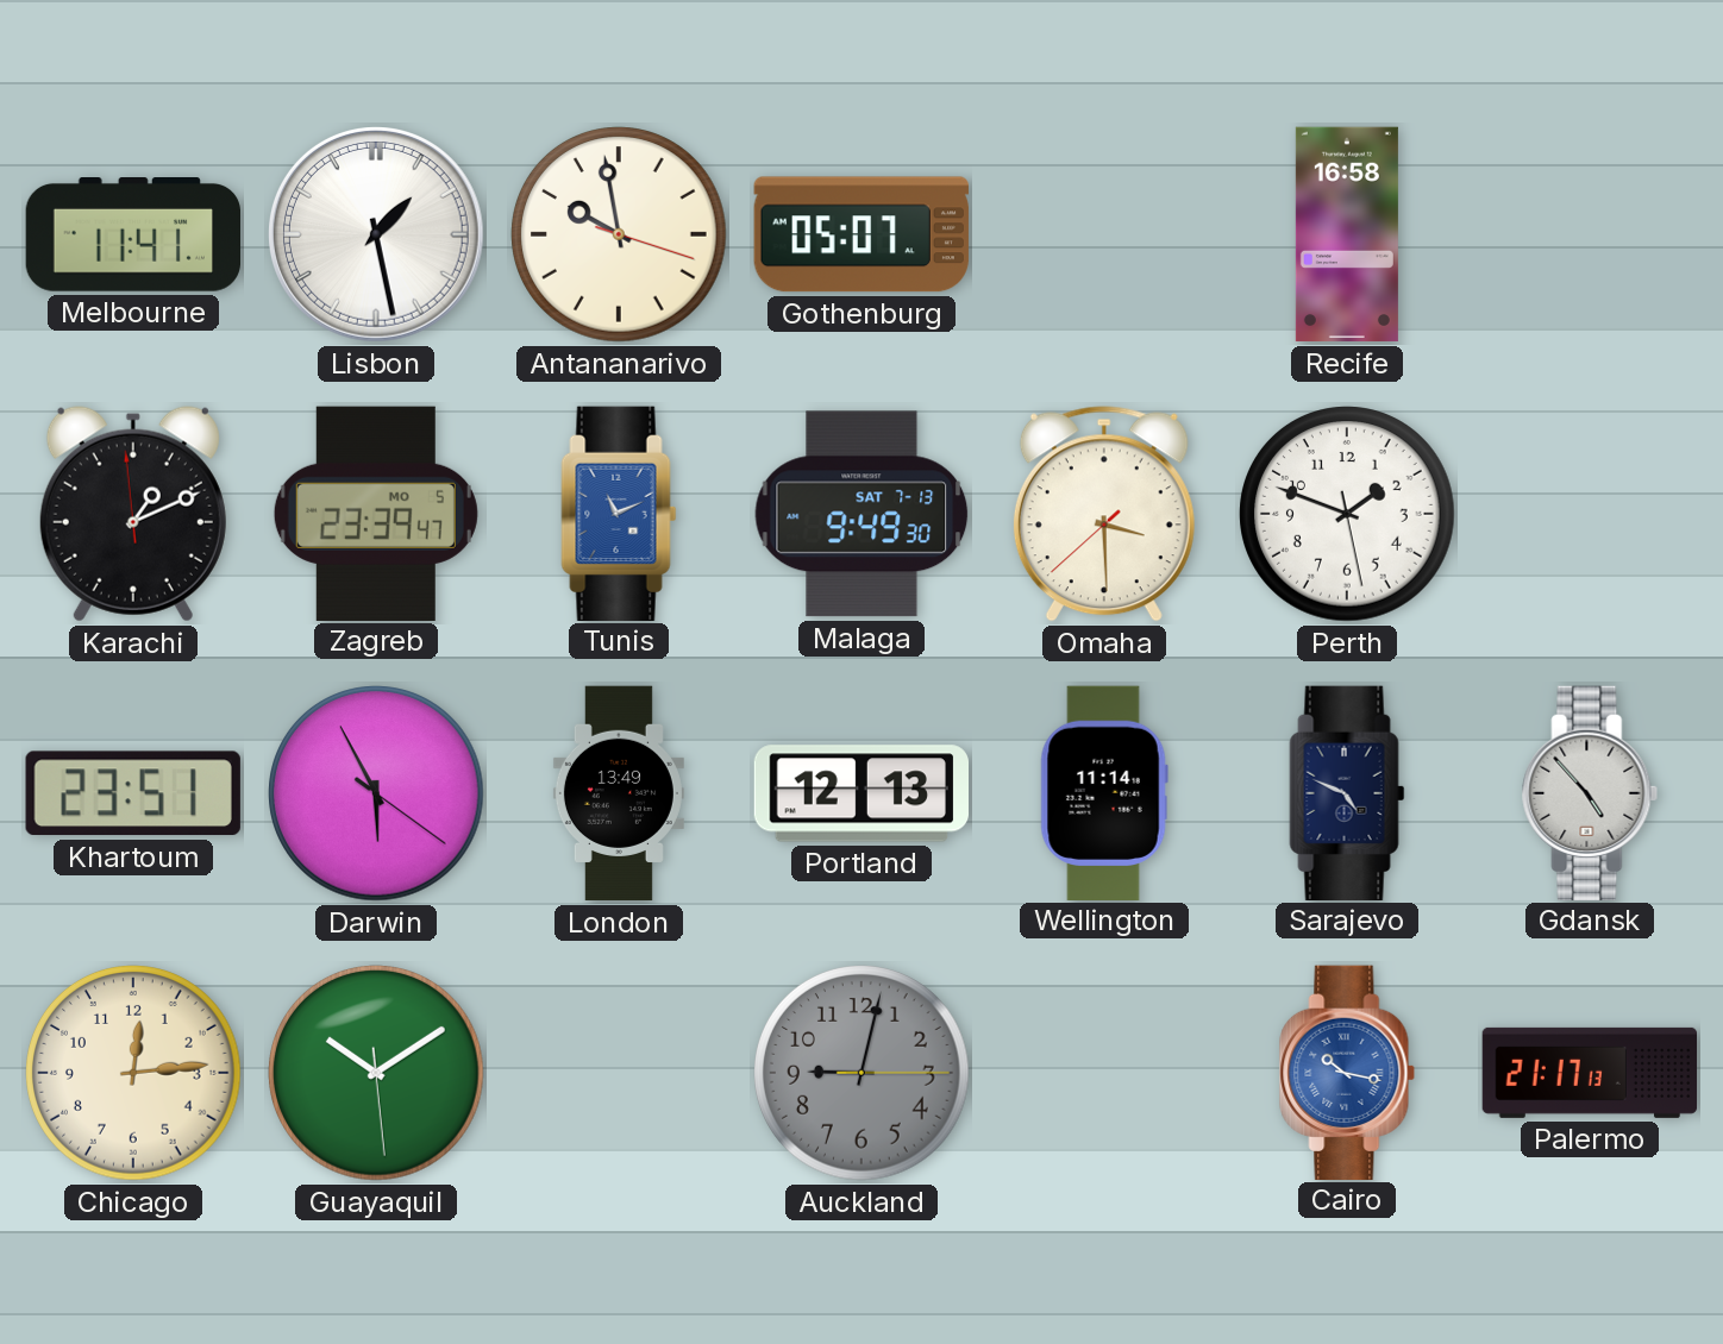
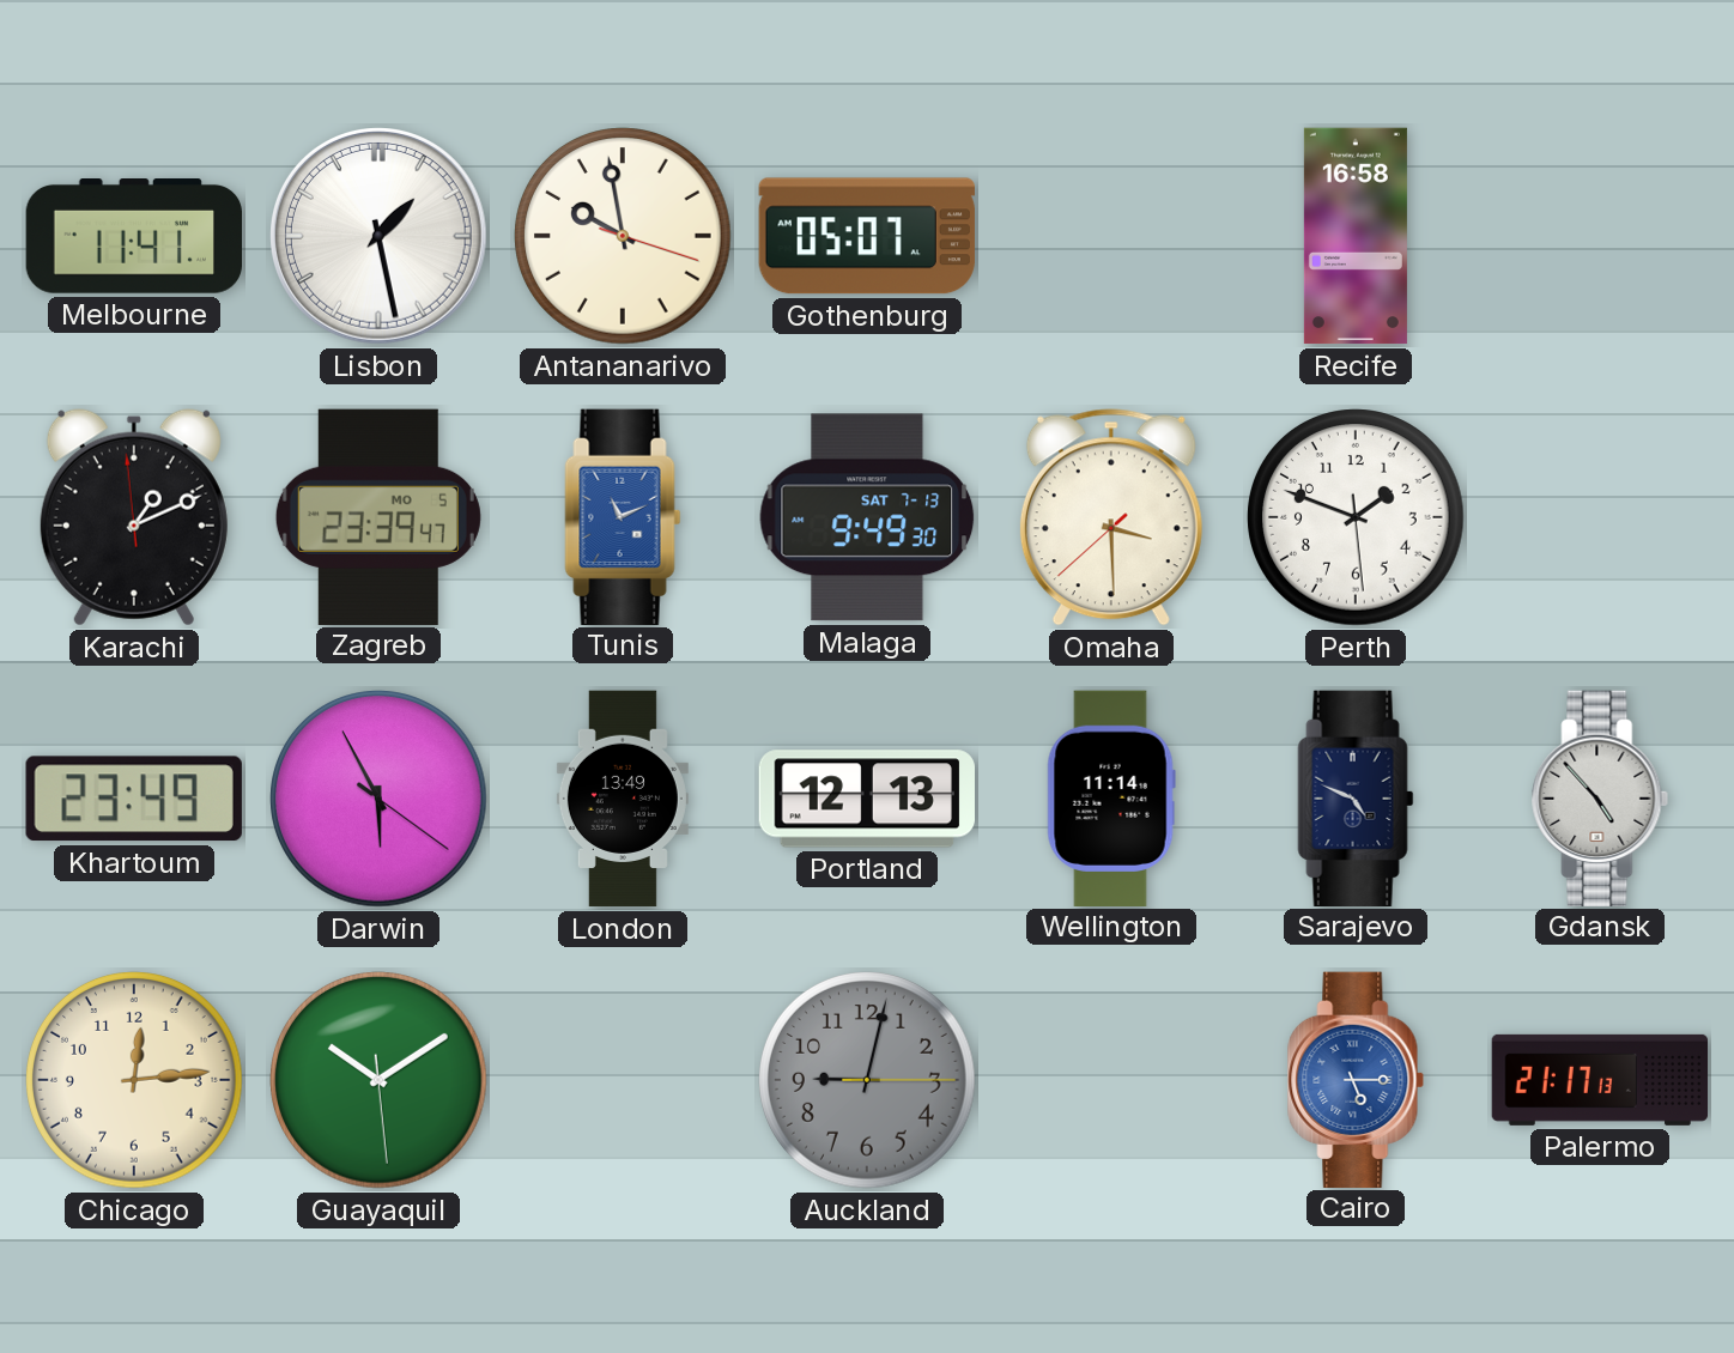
Perth: 1:48:28 -> 1:48:29
Khartoum: 23:51 -> 23:49
Cairo: 10:17 -> 5:15
